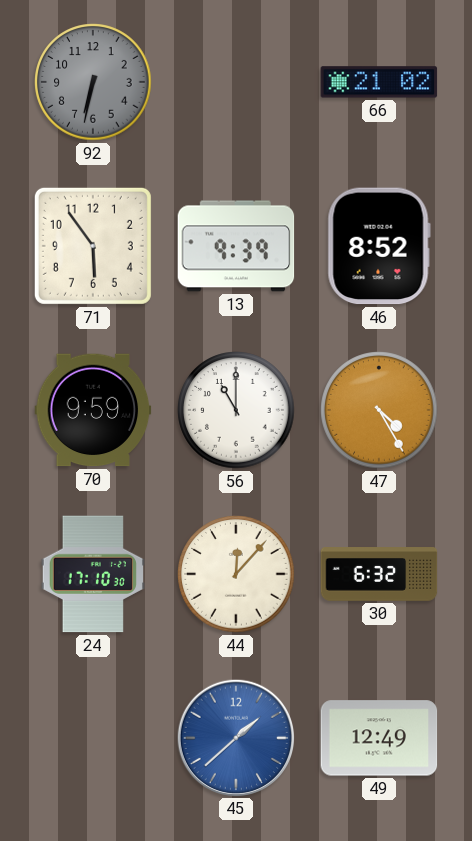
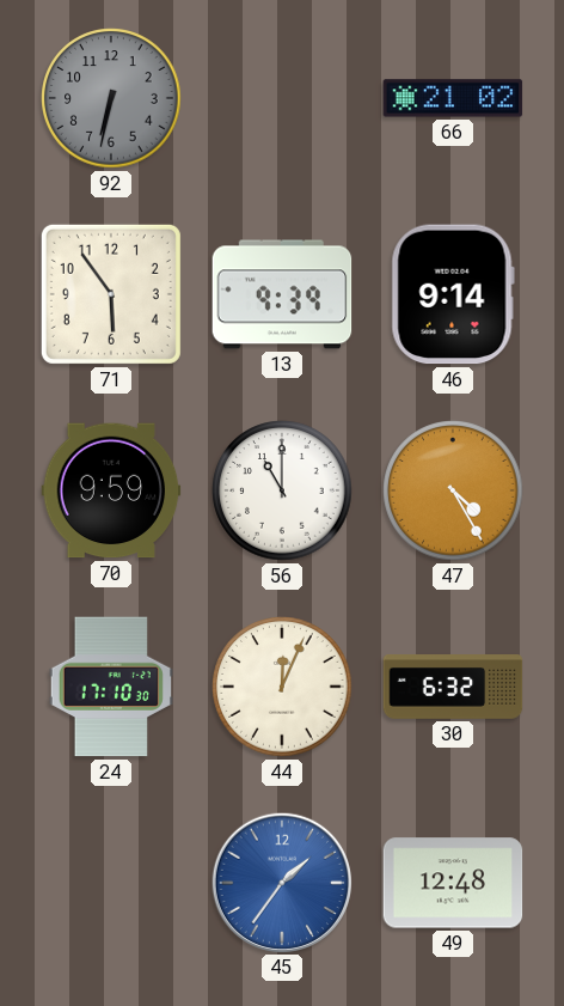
46: 8:52 -> 9:14
44: 12:07 -> 12:04
45: 1:38 -> 1:36
49: 12:49 -> 12:48
